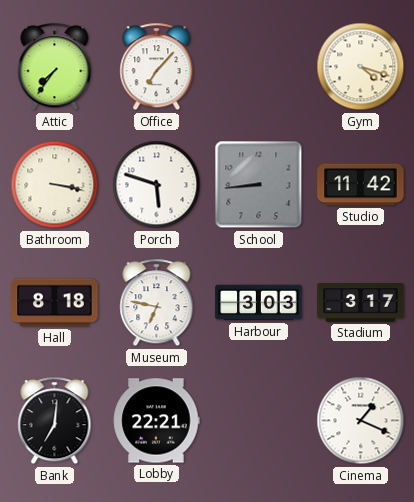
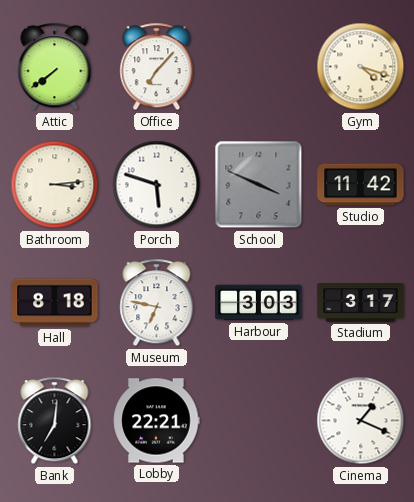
Attic: 7:36 -> 7:39
Bathroom: 3:17 -> 3:14
School: 8:44 -> 3:49
